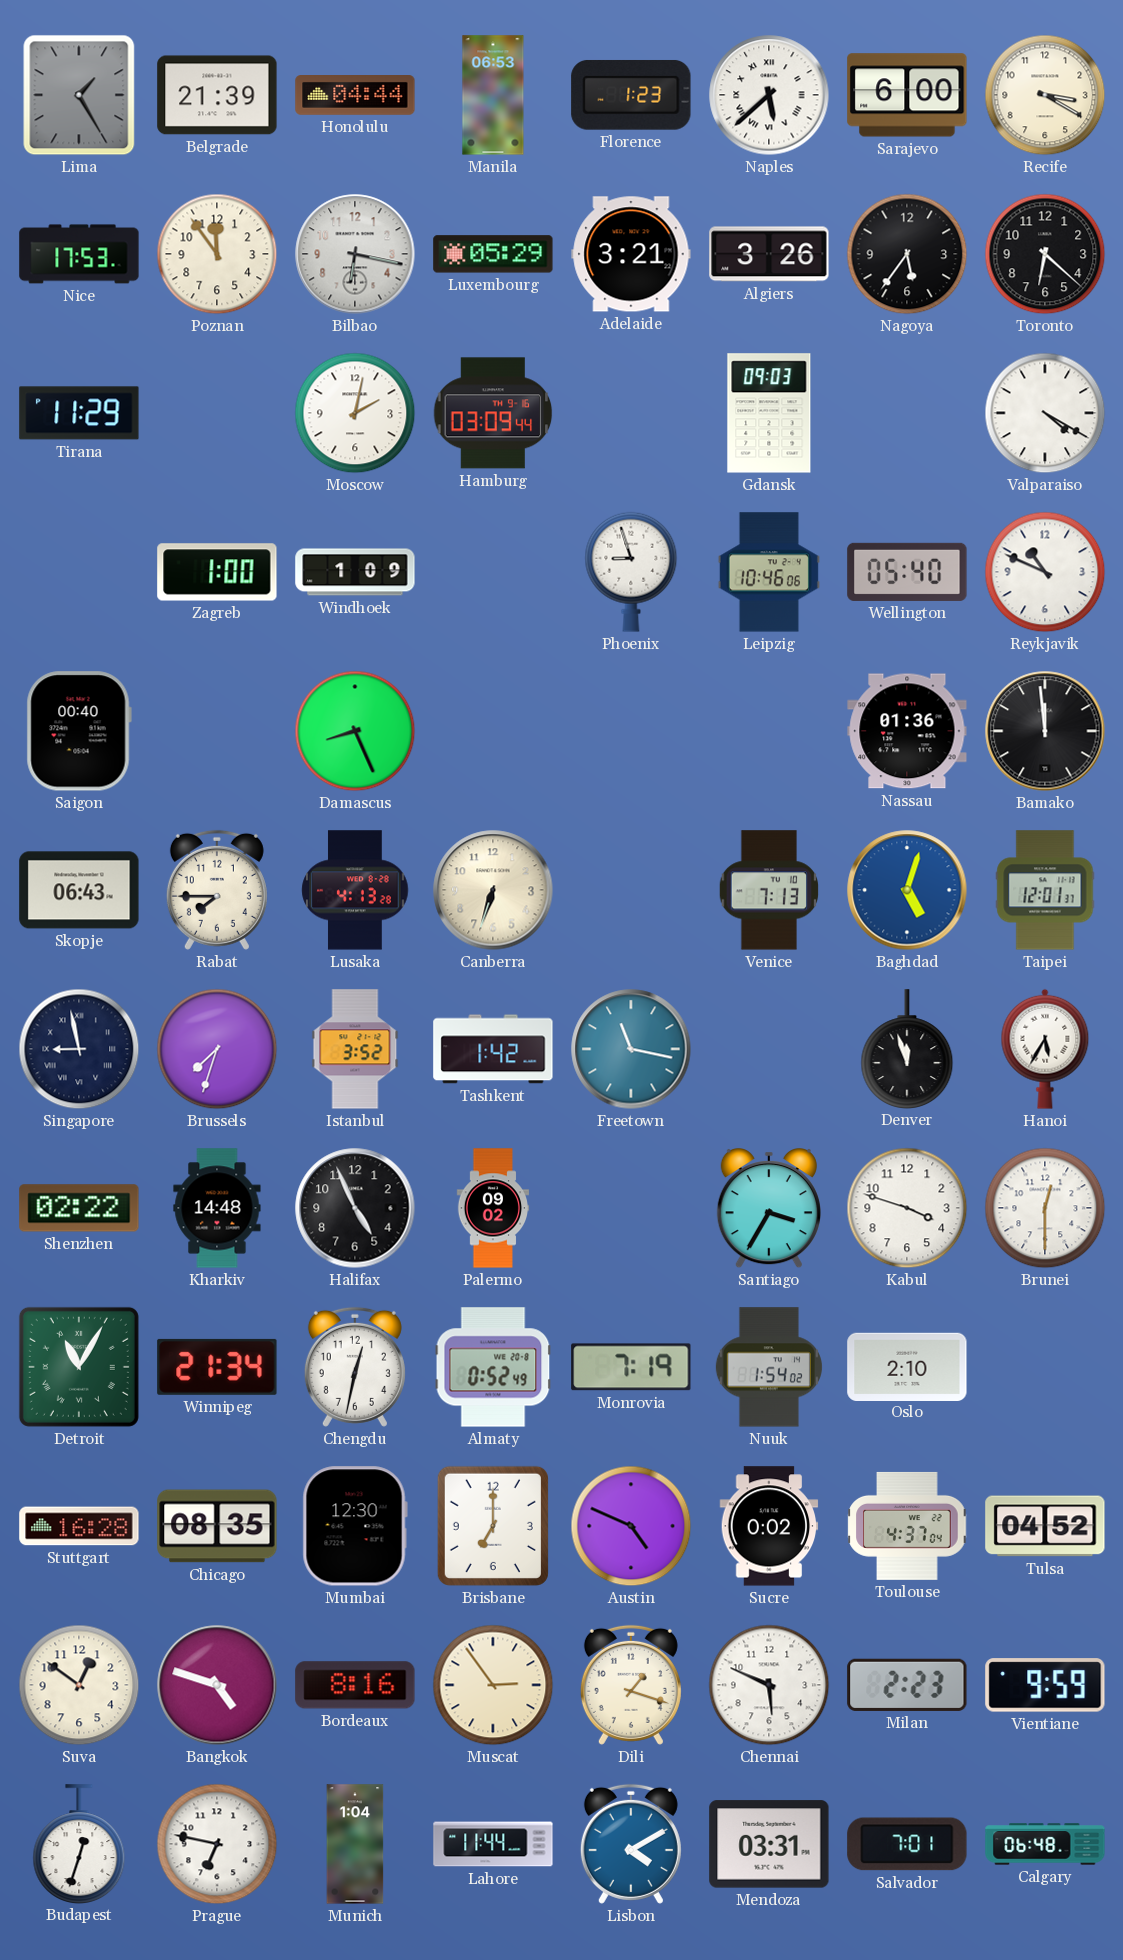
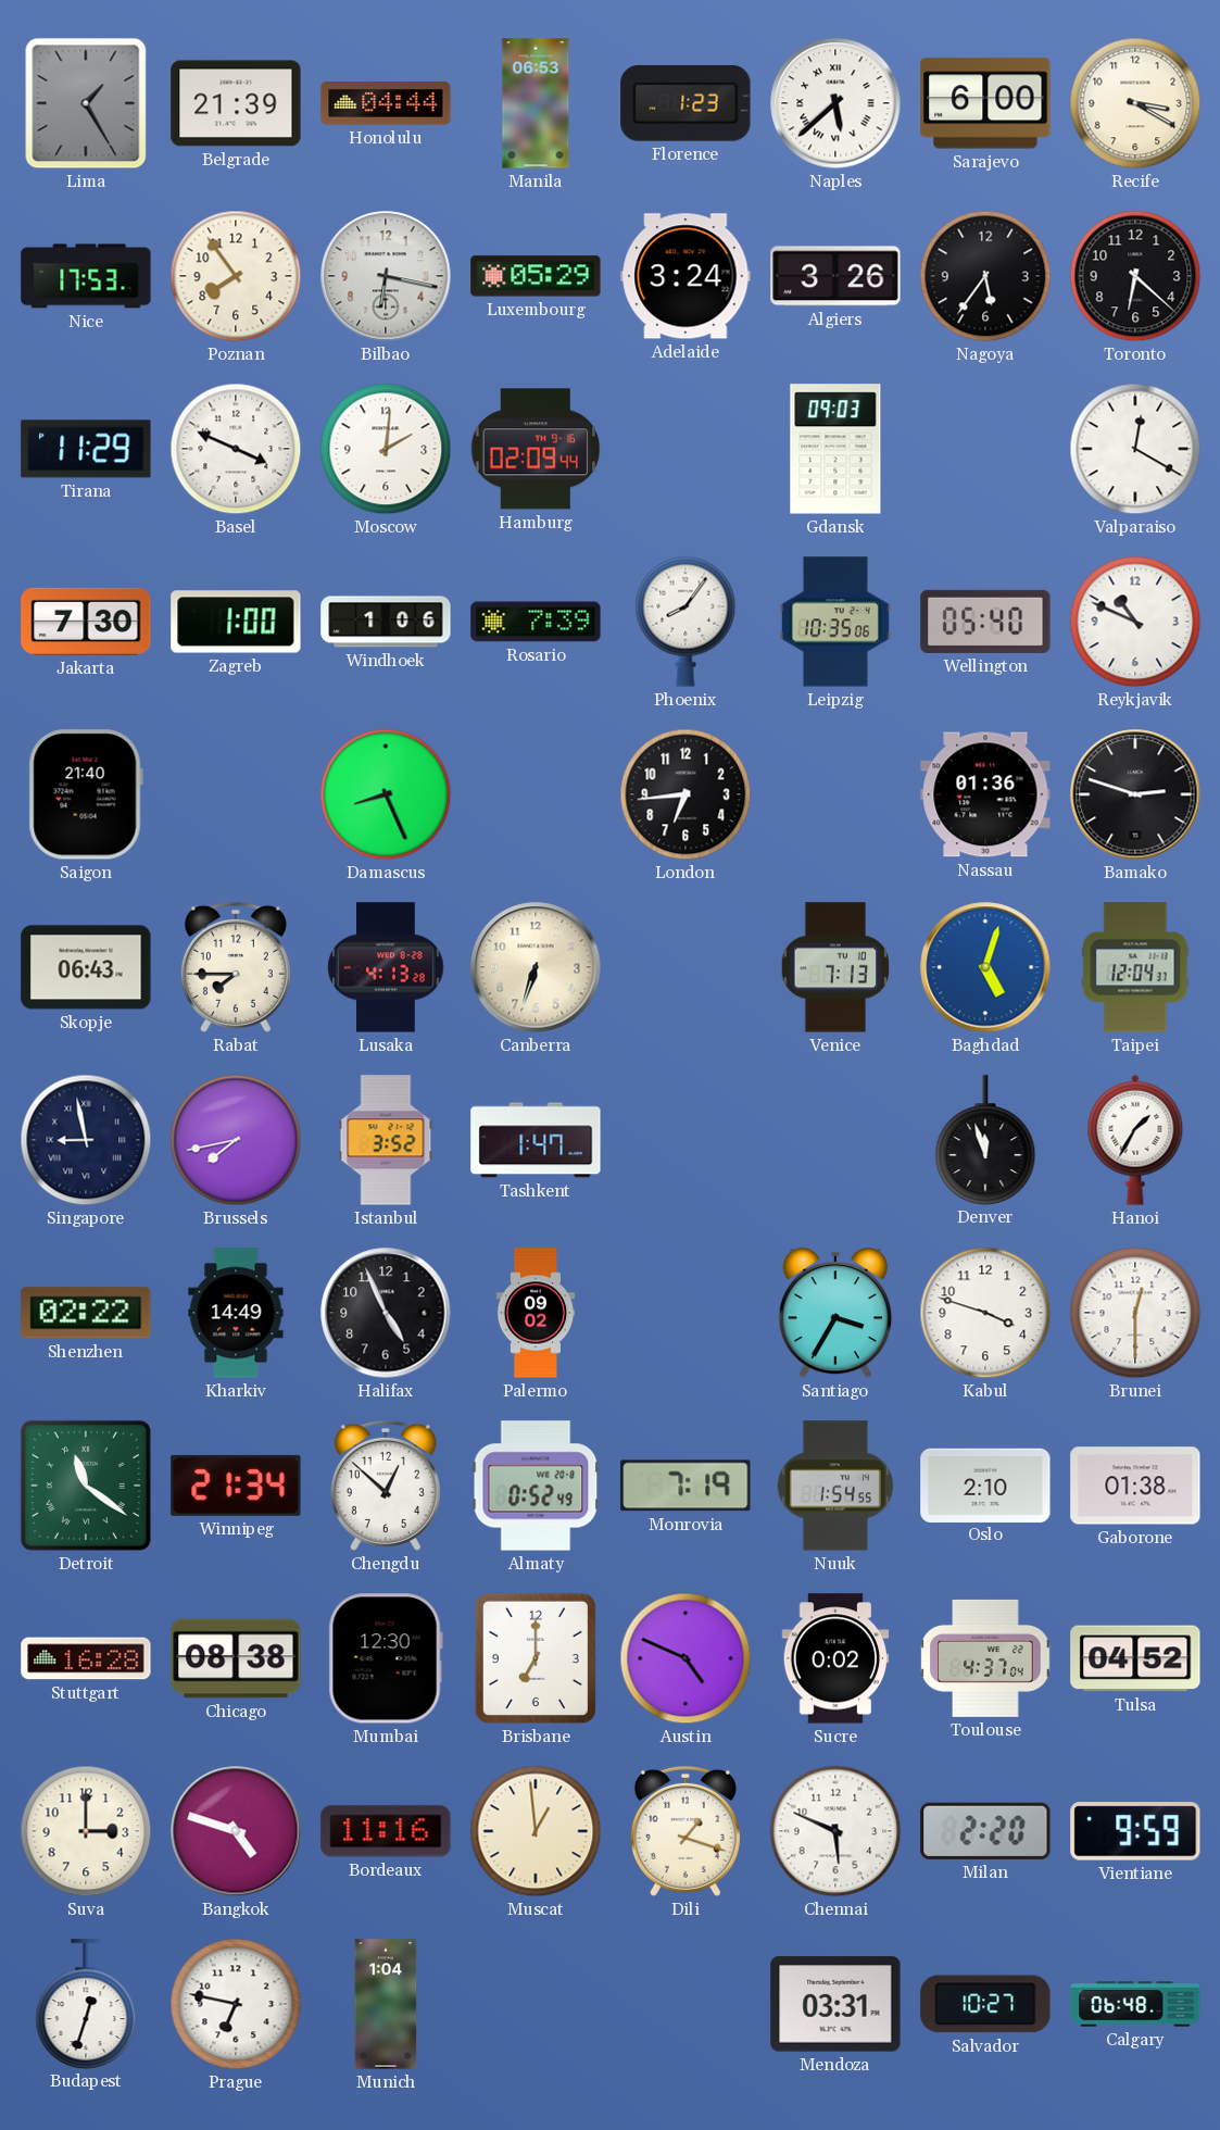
Poznan: 11:54 -> 7:54
Adelaide: 3:21 -> 3:24
Basel: none -> 3:49
Moscow: 2:02 -> 2:01
Hamburg: 03:09 -> 02:09
Valparaiso: 4:20 -> 12:20
Jakarta: none -> 7:30
Windhoek: 1:09 -> 1:06
Rosario: none -> 7:39
Phoenix: 8:57 -> 8:06
Leipzig: 10:46 -> 10:35
Saigon: 00:40 -> 21:40
London: none -> 6:44
Bamako: 11:59 -> 2:48
Taipei: 12:01 -> 12:04
Brussels: 7:33 -> 7:43
Tashkent: 1:42 -> 1:47
Freetown: 11:17 -> none
Hanoi: 5:35 -> 1:35
Kharkiv: 14:48 -> 14:49
Detroit: 11:05 -> 11:21
Chengdu: 12:32 -> 12:52
Nuuk: 1:54:02 -> 1:54:55
Gaborone: none -> 01:38
Chicago: 08:35 -> 08:38
Suva: 12:51 -> 3:00
Bordeaux: 8:16 -> 11:16
Muscat: 2:54 -> 12:59
Milan: 2:23 -> 2:20
Lahore: 11:44 -> none
Lisbon: 4:10 -> none
Salvador: 7:01 -> 10:27
